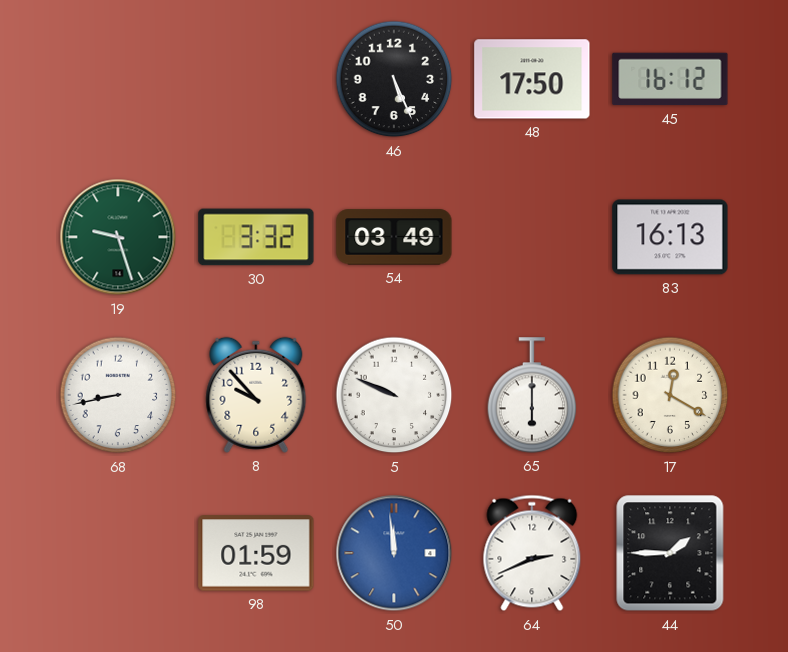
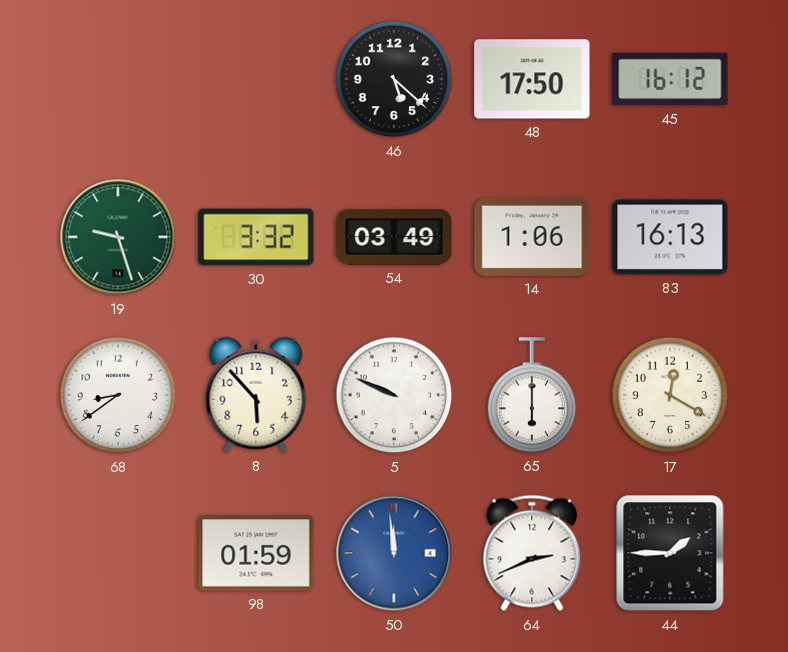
46: 5:26 -> 5:22
14: none -> 1:06
68: 8:43 -> 8:39
8: 9:53 -> 5:53
